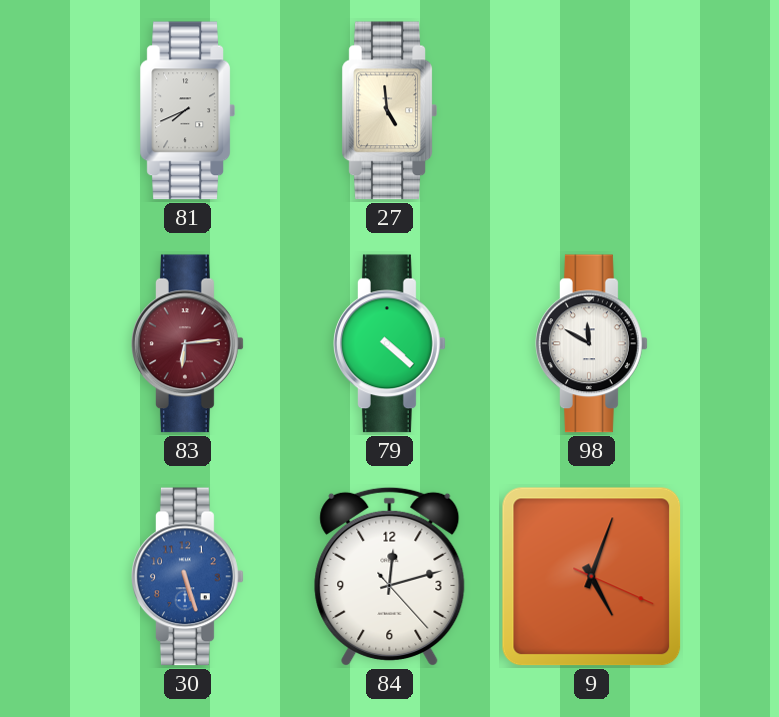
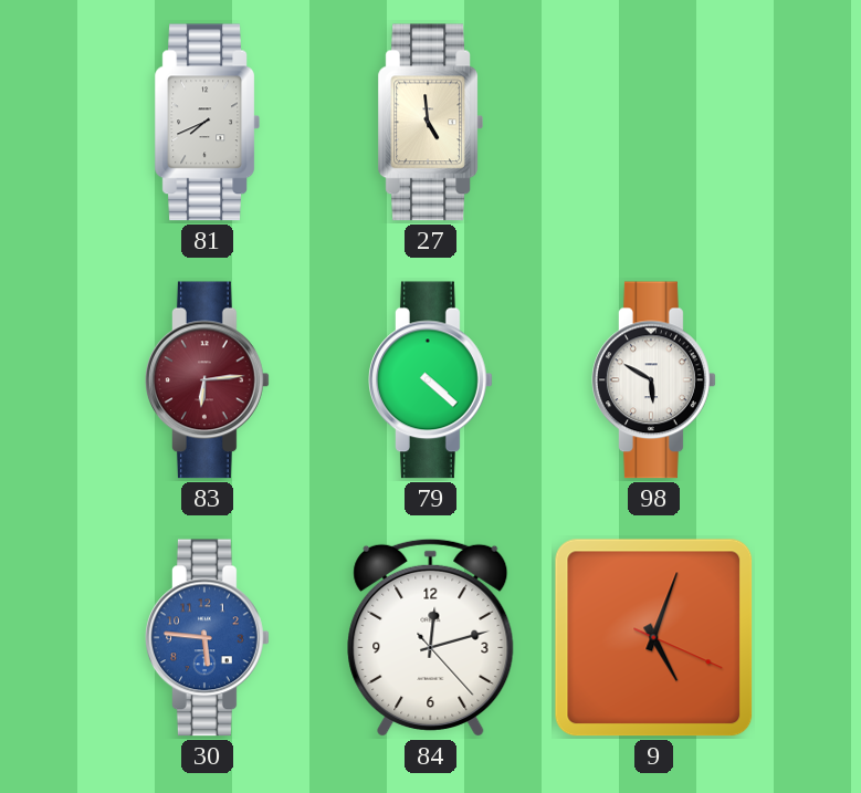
98: 11:50 -> 5:50
30: 5:27 -> 5:46
